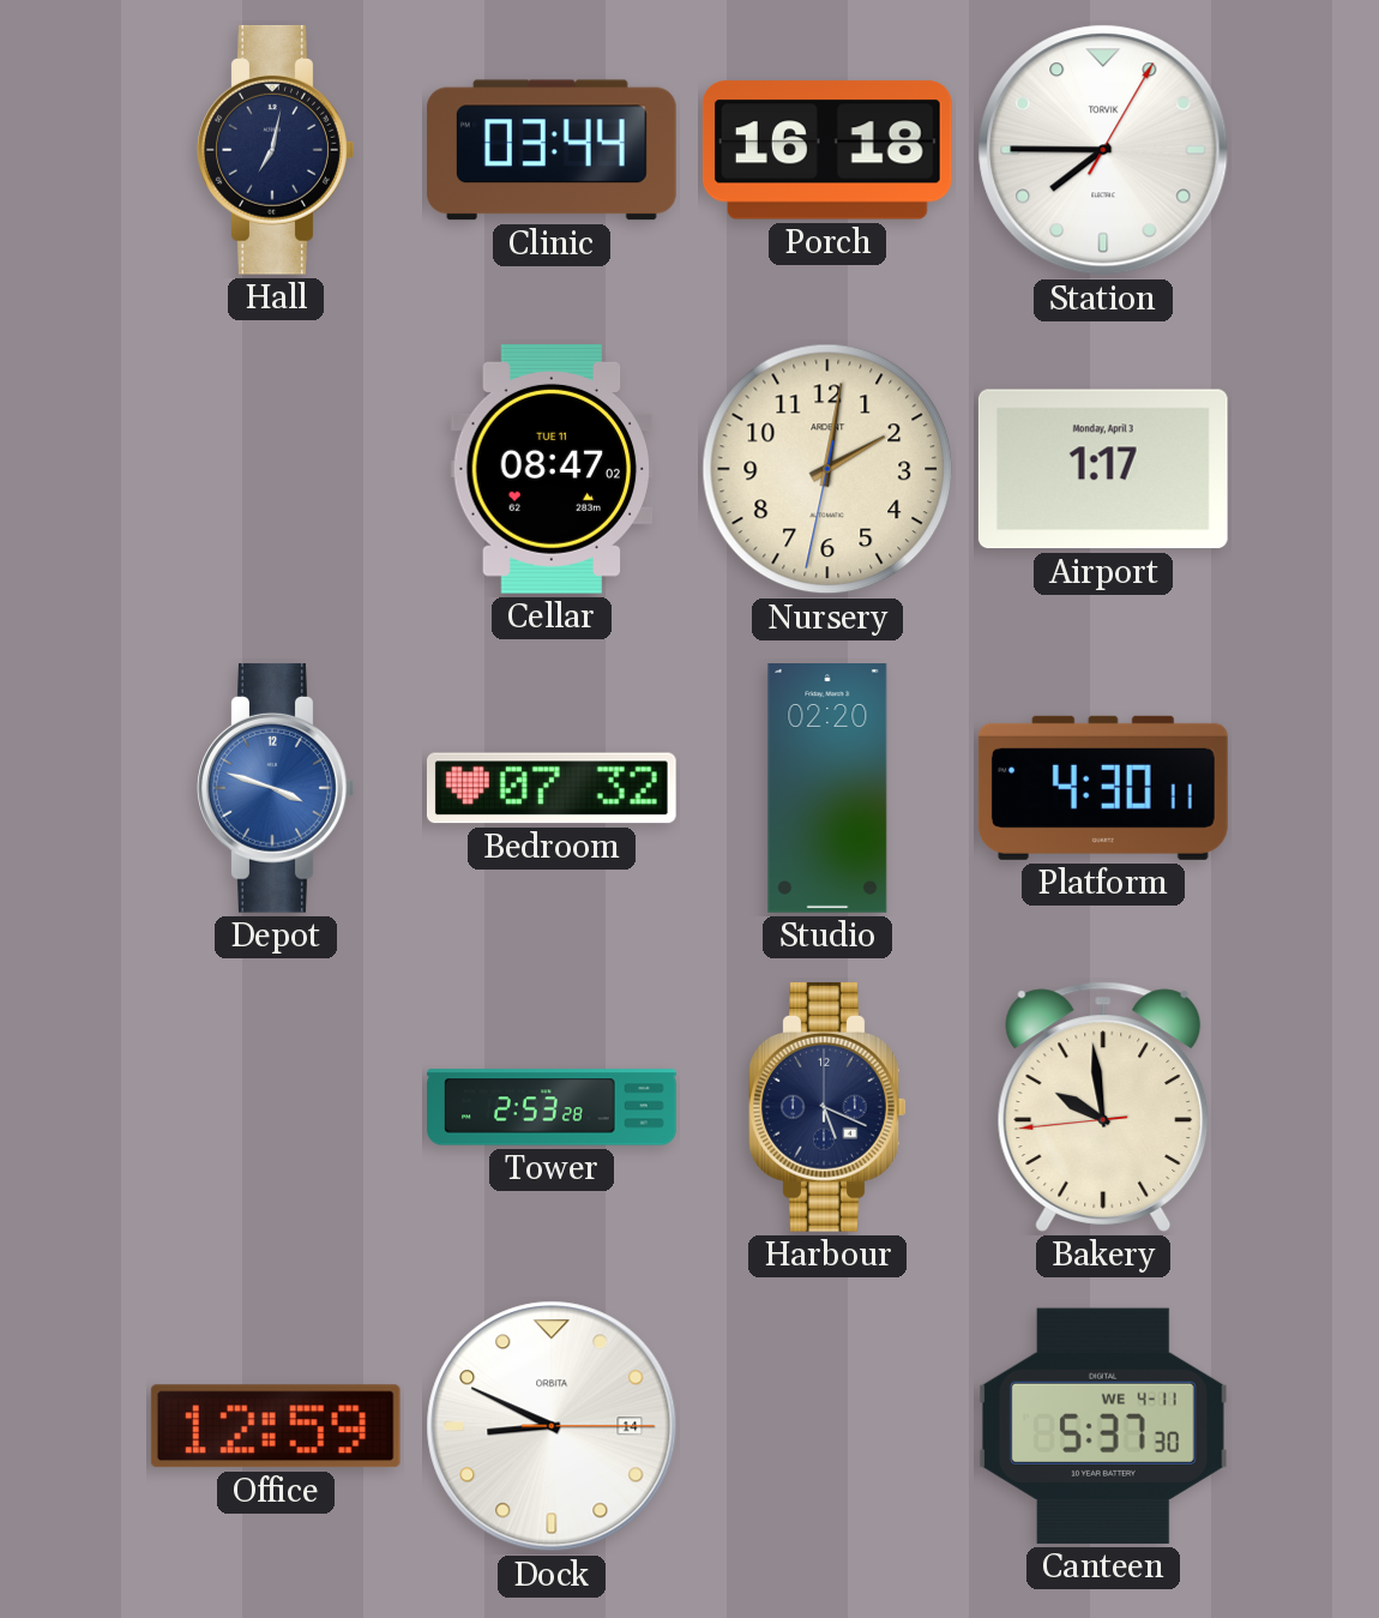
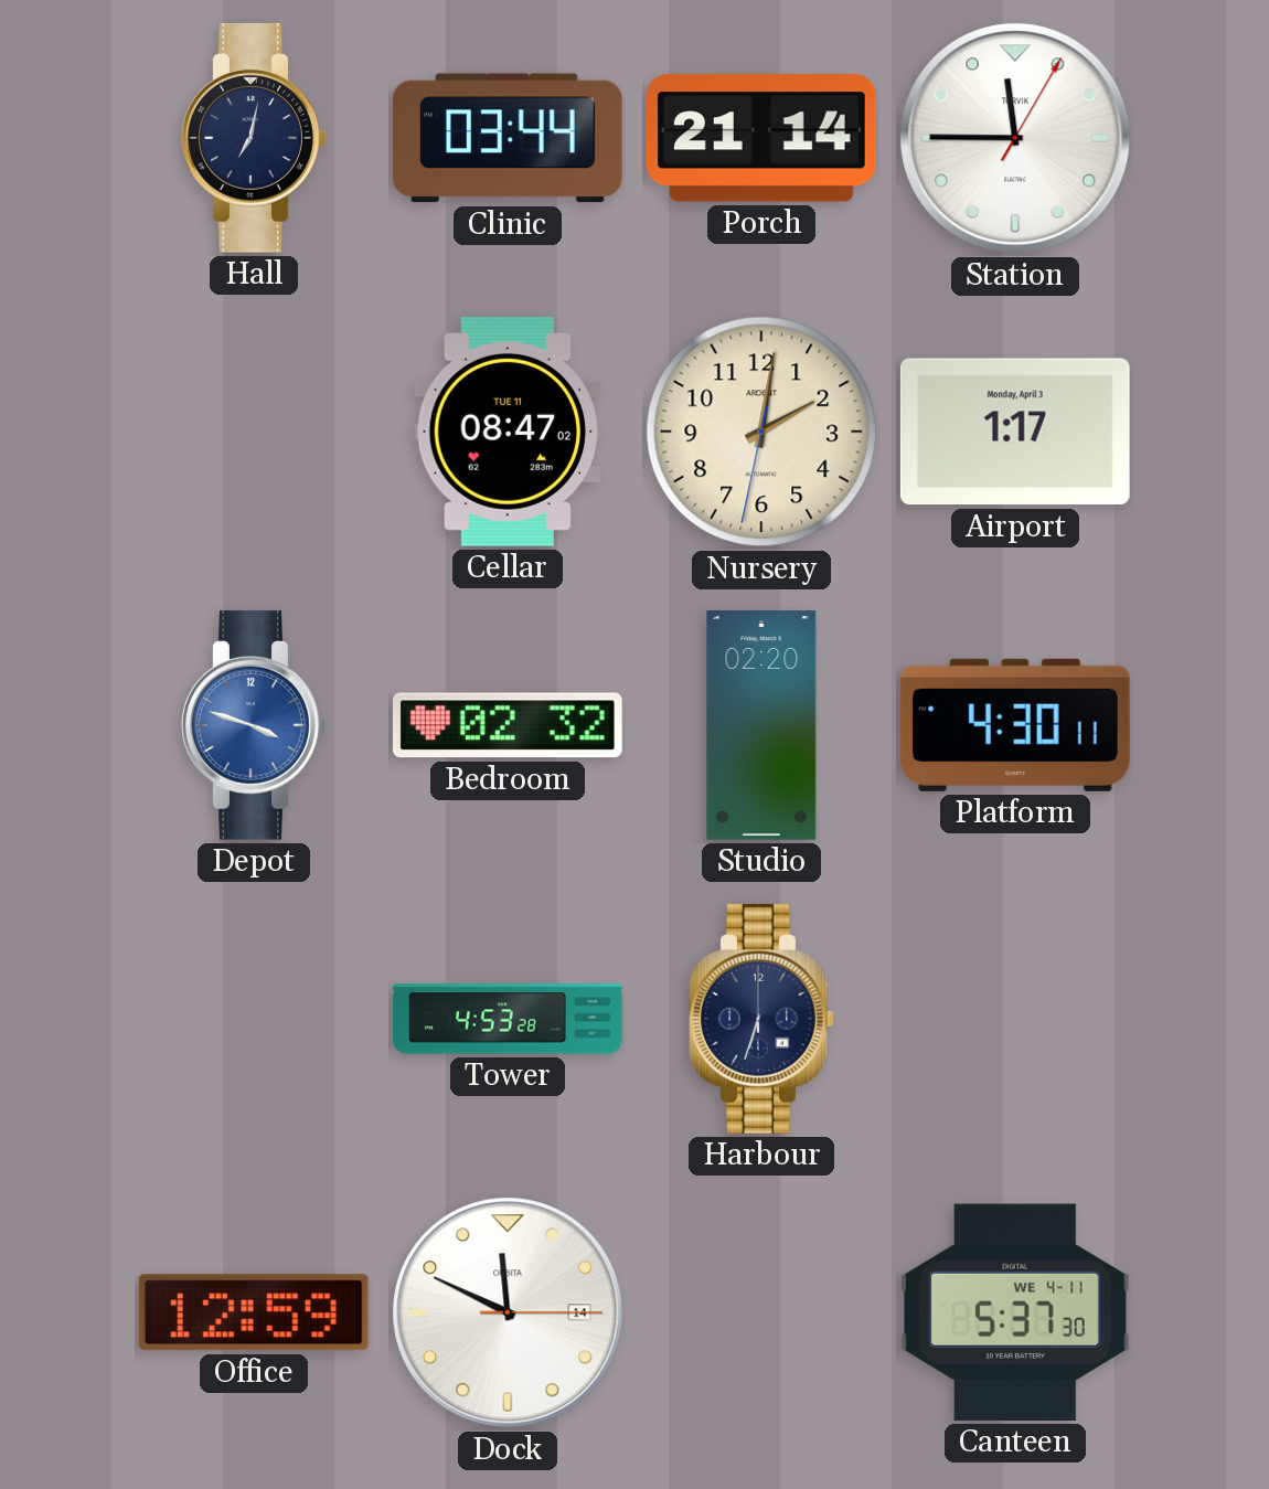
Porch: 16:18 -> 21:14
Station: 7:45 -> 11:45
Bedroom: 07:32 -> 02:32
Tower: 2:53 -> 4:53
Harbour: 5:19 -> 6:33
Bakery: 9:58 -> none
Dock: 8:49 -> 11:49
